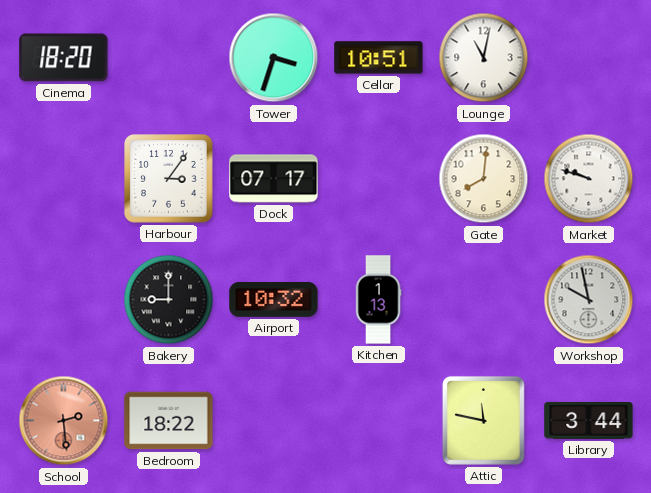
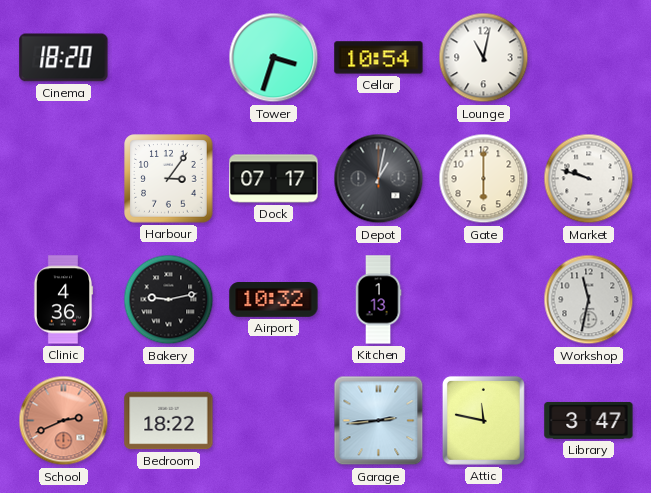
Cellar: 10:51 -> 10:54
Depot: none -> 1:02
Gate: 8:01 -> 6:00
Clinic: none -> 4:36
Bakery: 9:00 -> 9:13
Workshop: 9:58 -> 11:32
School: 2:29 -> 2:41
Garage: none -> 2:44
Library: 3:44 -> 3:47
